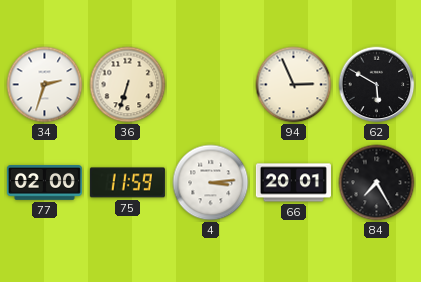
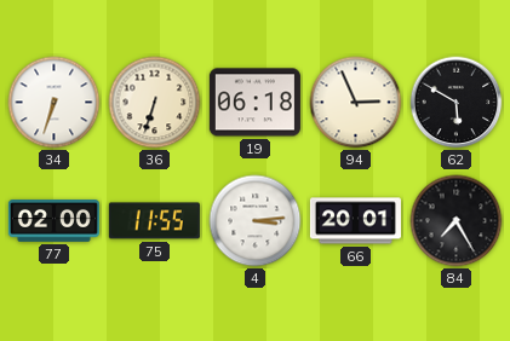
34: 2:33 -> 6:33
19: none -> 06:18
75: 11:59 -> 11:55
